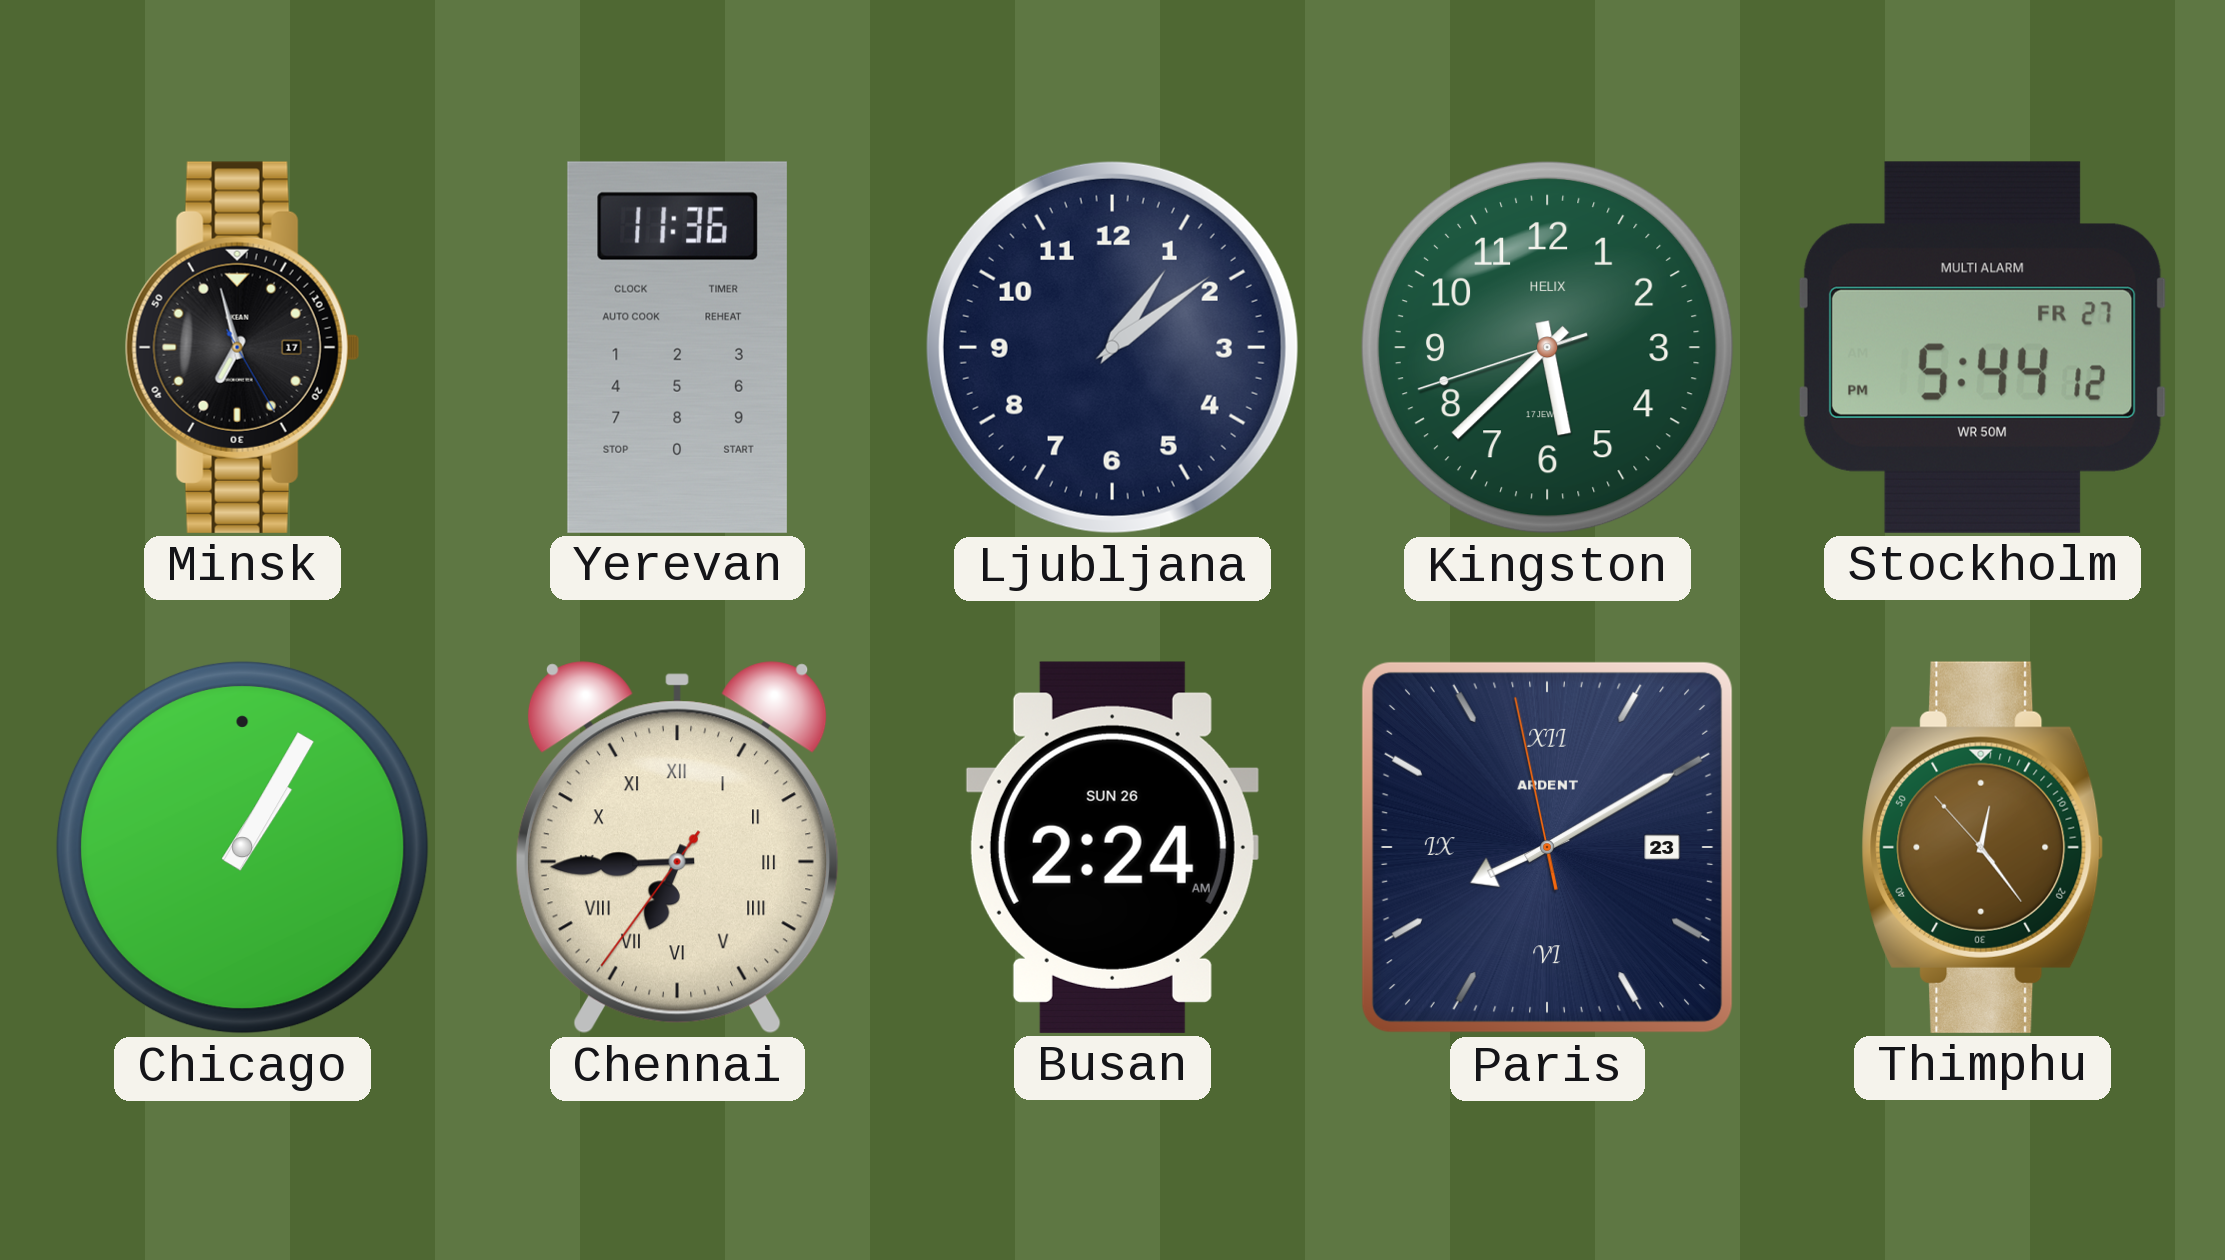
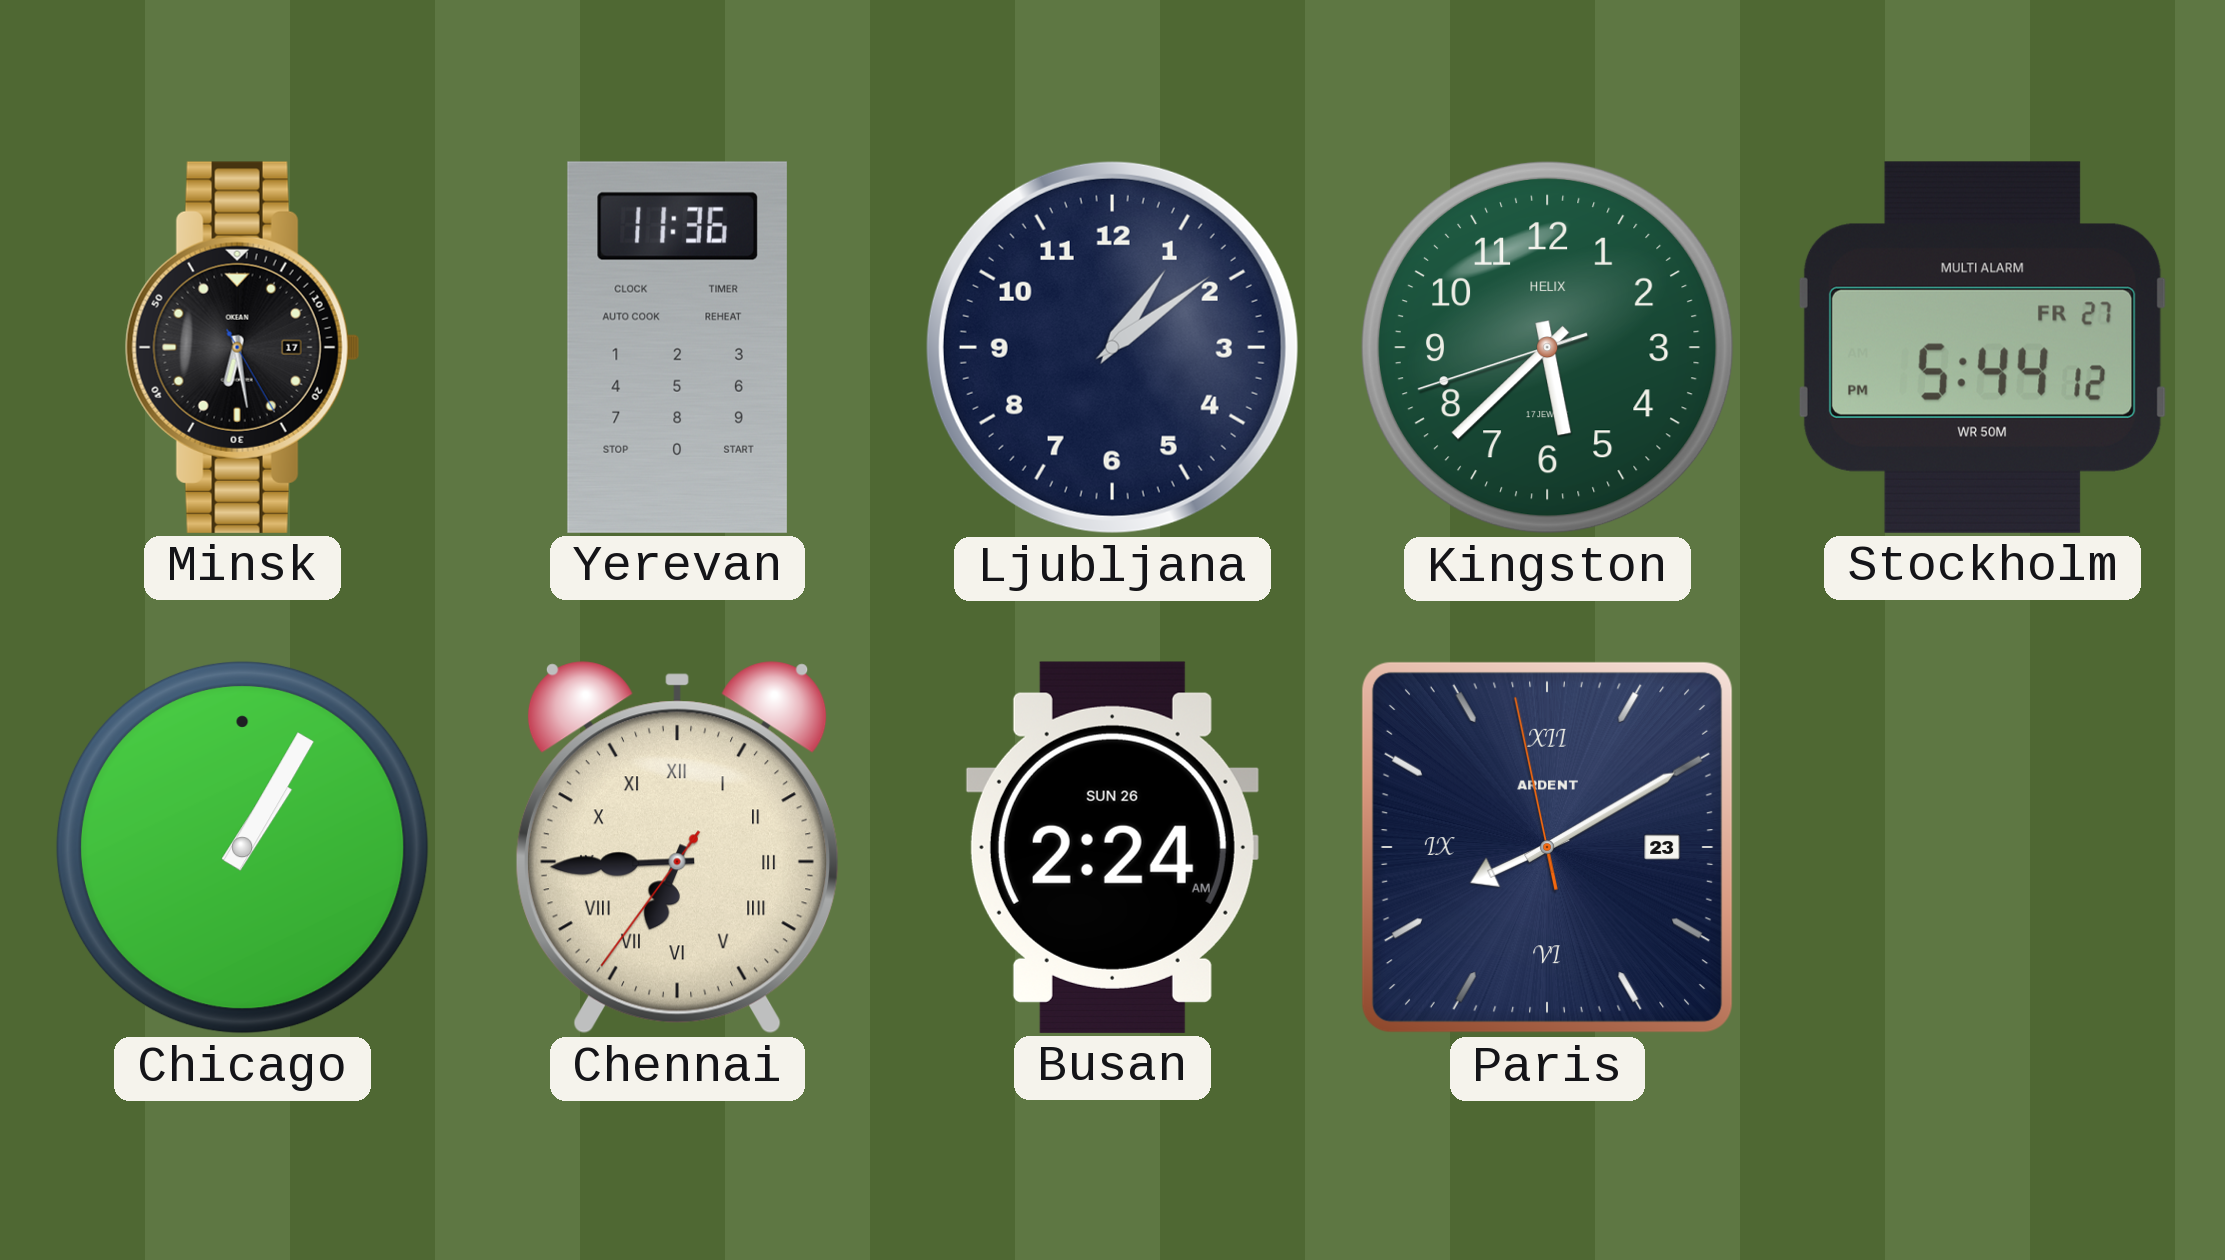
Minsk: 6:57 -> 6:28
Thimphu: 12:23 -> none
